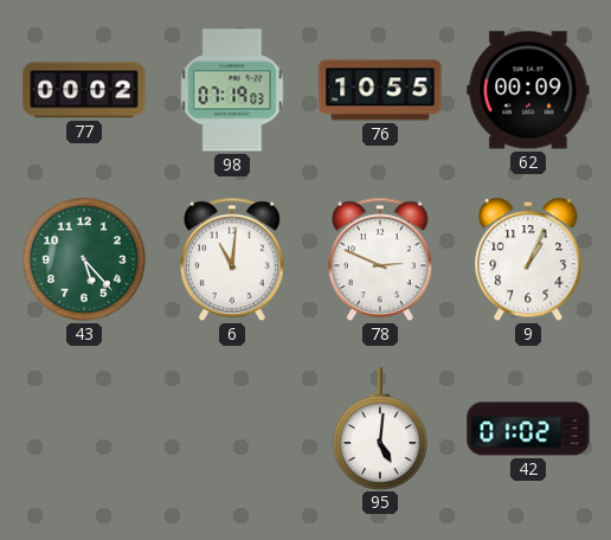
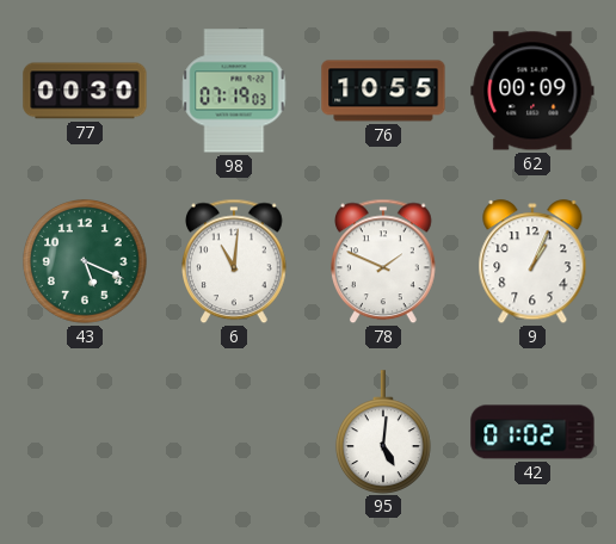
77: 00:02 -> 00:30
43: 5:23 -> 5:19
78: 2:49 -> 1:49
